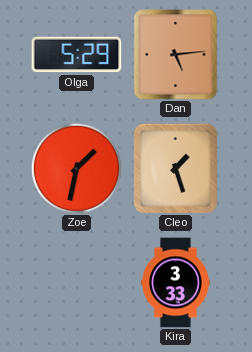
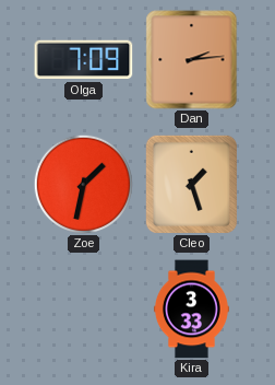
Olga: 5:29 -> 7:09
Dan: 5:14 -> 2:14
